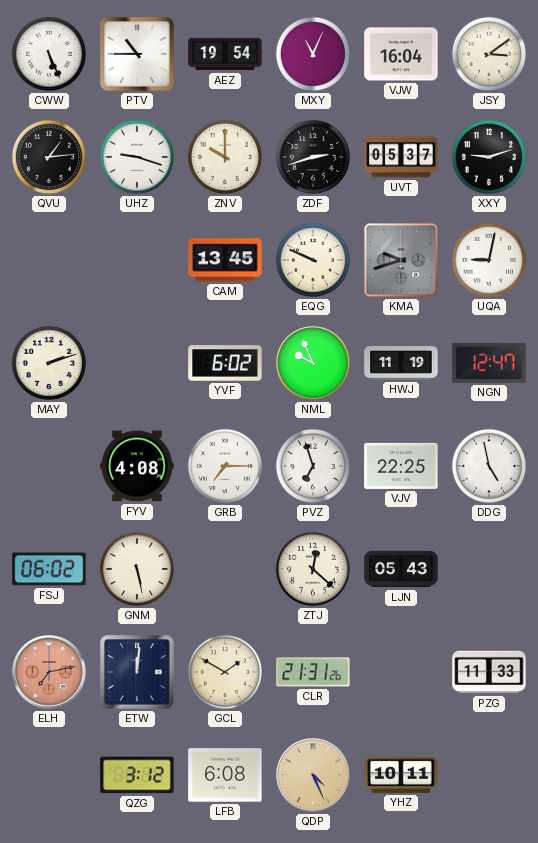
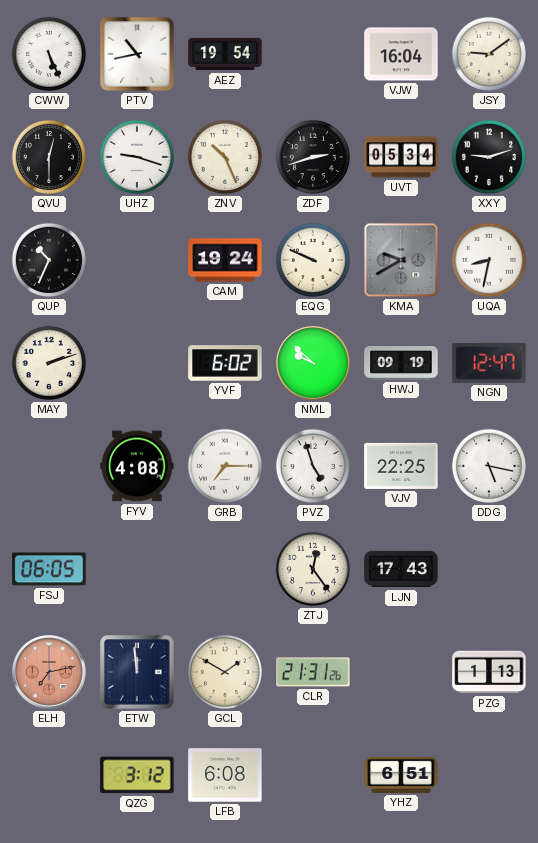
PTV: 10:45 -> 10:43
MXY: 11:04 -> none
JSY: 3:09 -> 9:09
QVU: 1:14 -> 12:30
ZNV: 10:00 -> 10:26
UVT: 05:37 -> 05:34
QUP: none -> 10:34
CAM: 13:45 -> 19:24
KMA: 9:42 -> 9:40
UQA: 9:02 -> 8:32
NML: 9:56 -> 9:52
HWJ: 11:19 -> 09:19
PVZ: 6:57 -> 4:57
DDG: 4:58 -> 5:17
FSJ: 06:02 -> 06:05
GNM: 5:28 -> none
ZTJ: 12:22 -> 12:24
LJN: 05:43 -> 17:43
ETW: 12:01 -> 11:59
PZG: 11:33 -> 1:13
QDP: 4:26 -> none
YHZ: 10:11 -> 6:51
